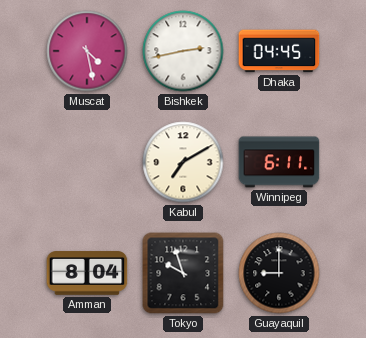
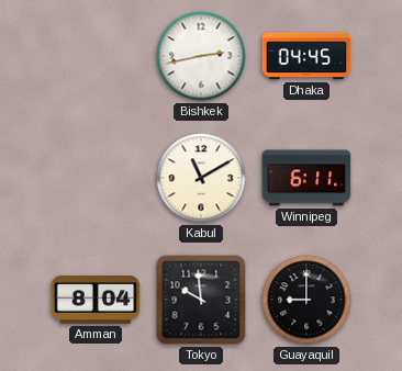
Muscat: 4:28 -> none
Kabul: 7:10 -> 11:10
Tokyo: 9:57 -> 9:59
